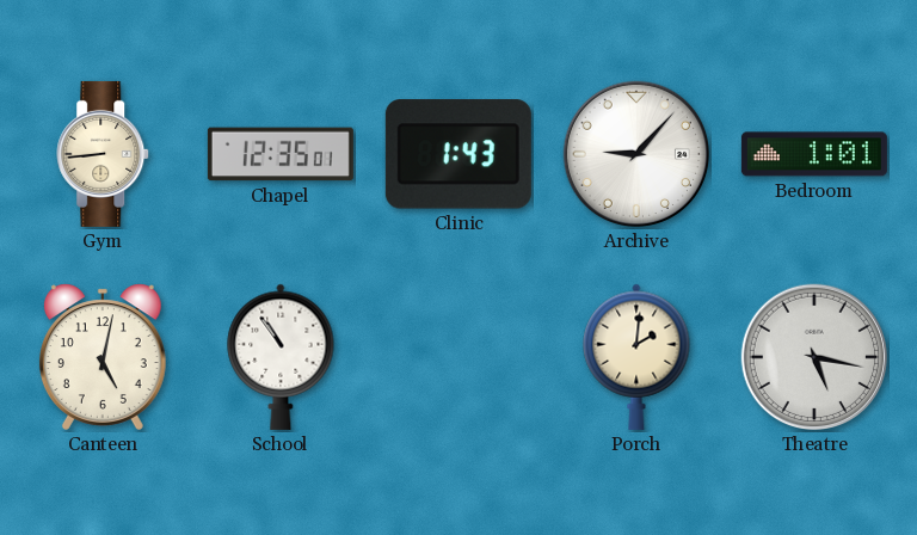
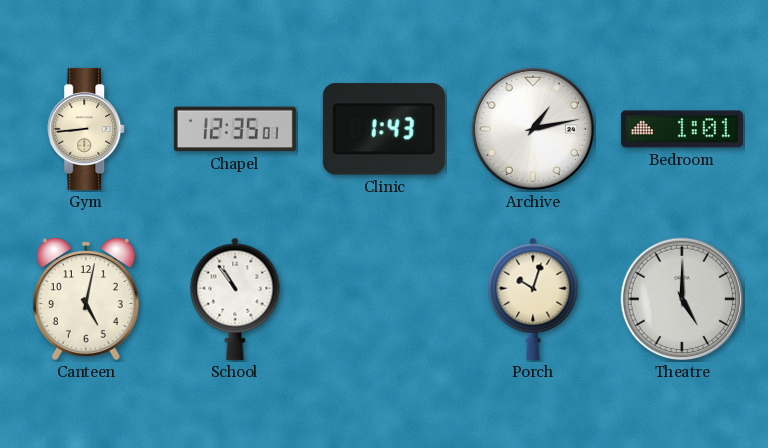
Archive: 9:07 -> 1:13
Porch: 2:01 -> 10:03
Theatre: 5:17 -> 5:00
